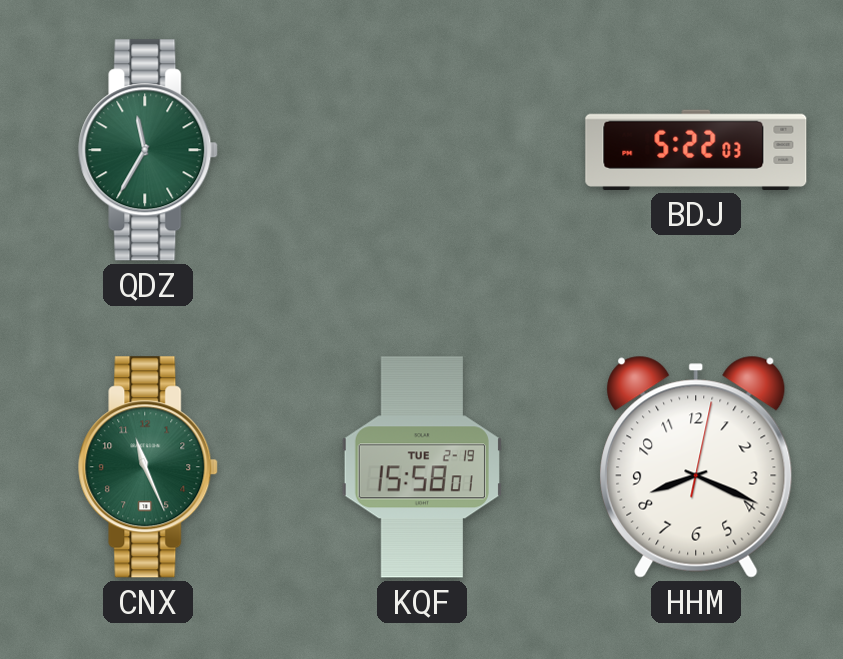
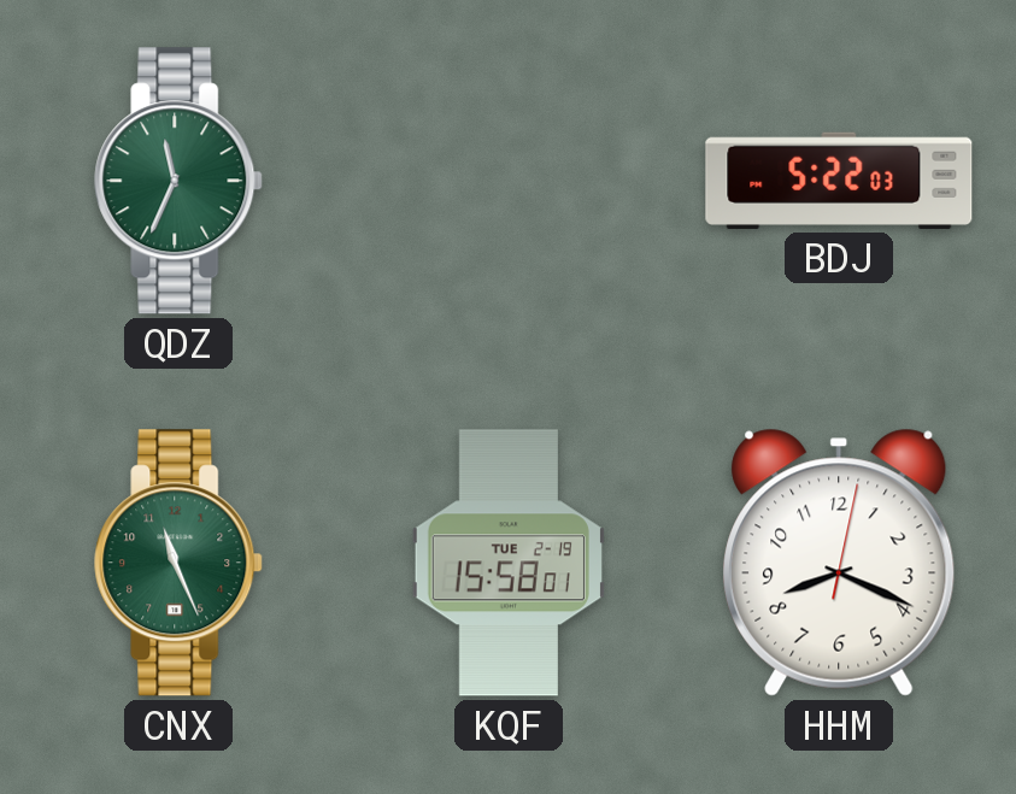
QDZ: 11:35 -> 11:34
